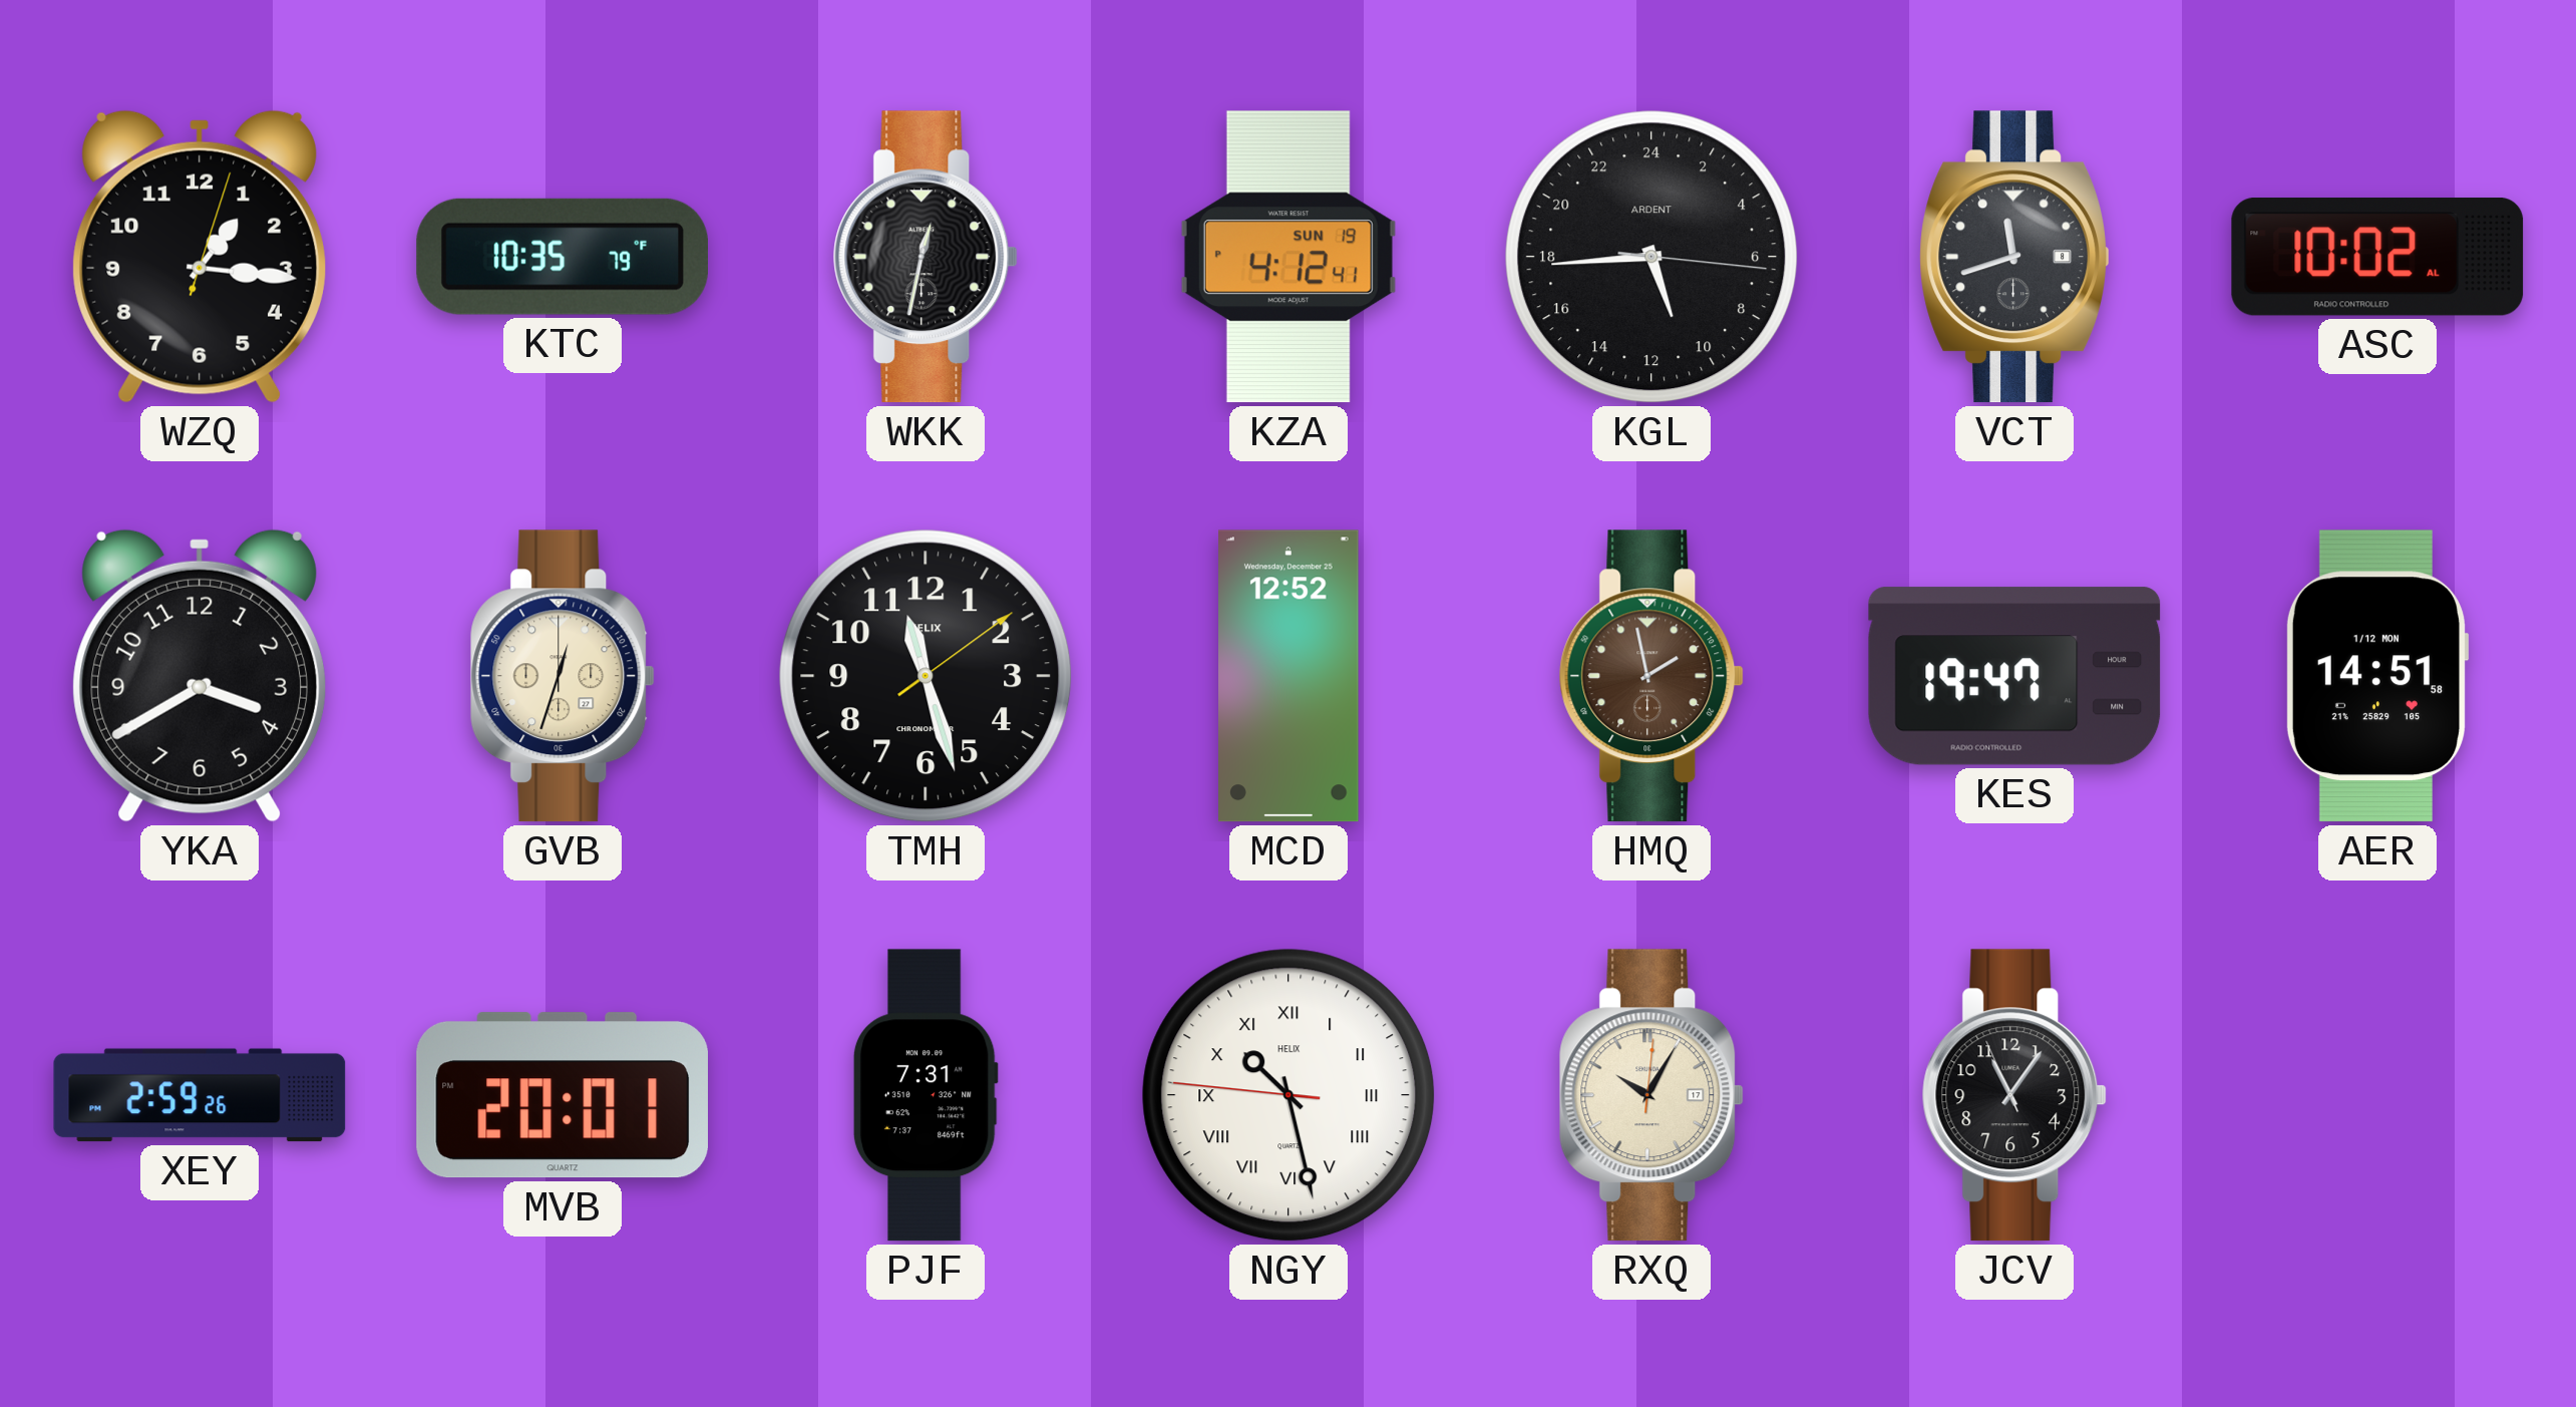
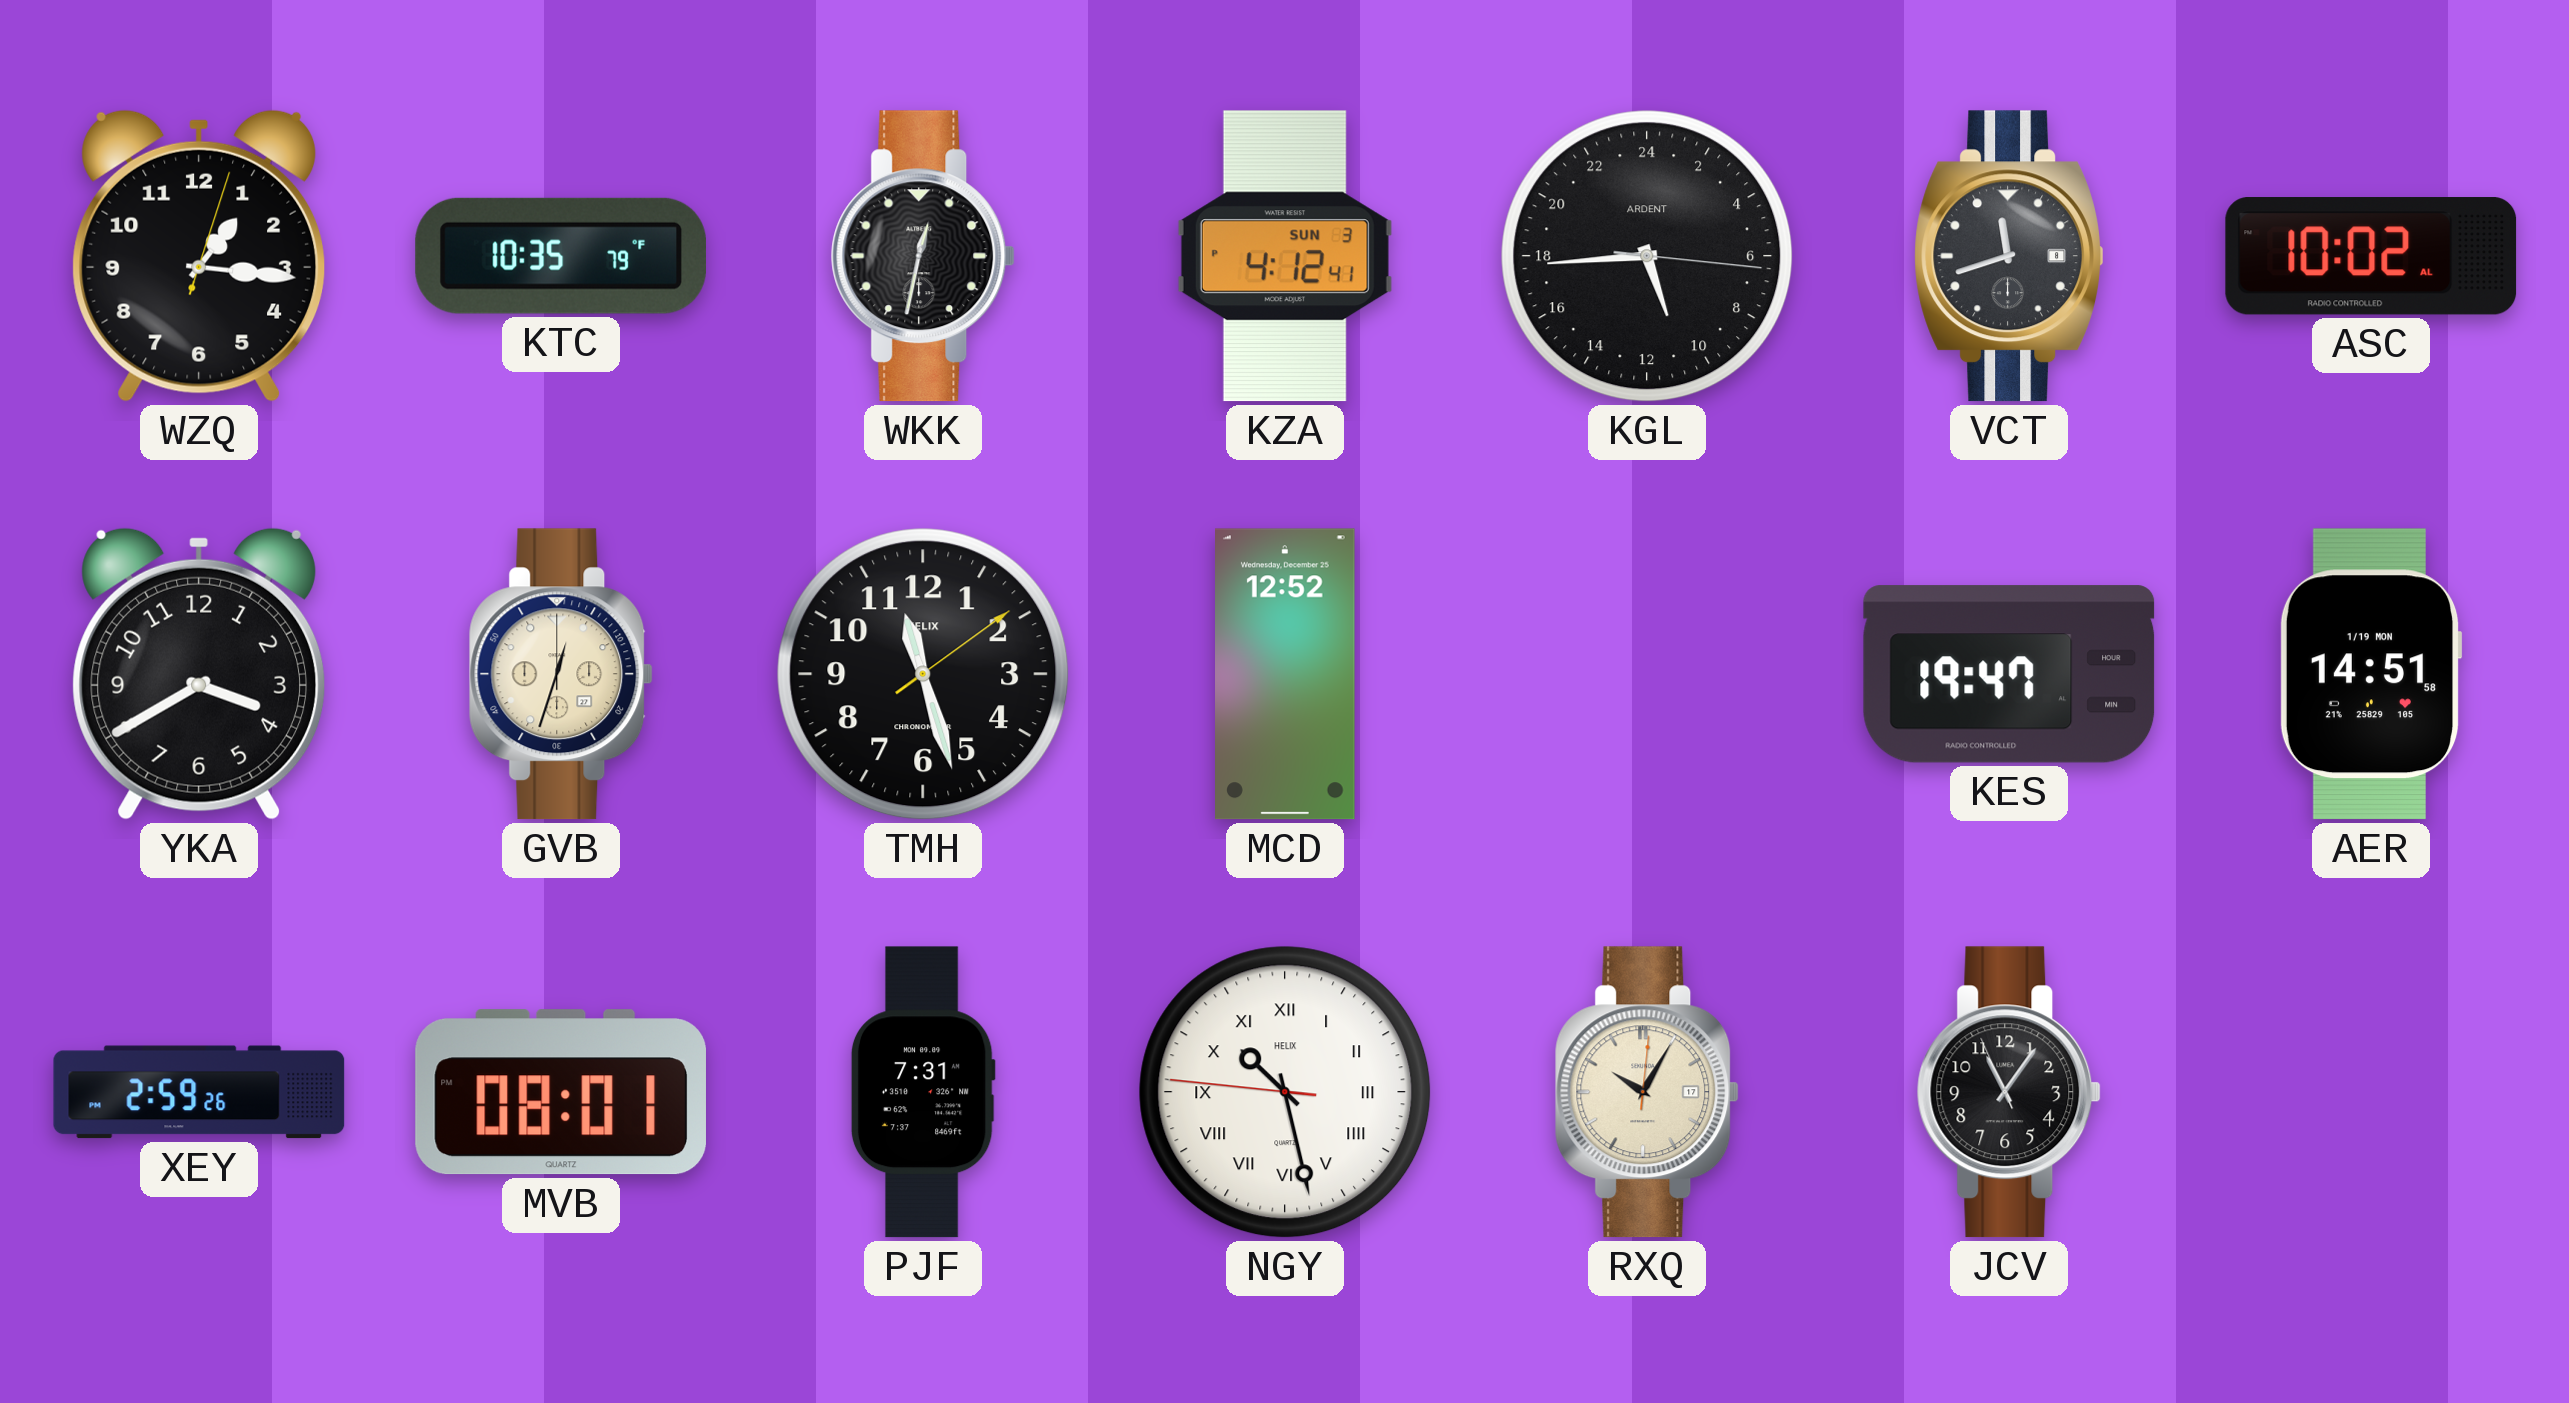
KZA date: SUN 19 -> SUN 3
HMQ: 1:58 -> none
AER date: 1/12 MON -> 1/19 MON
MVB: 20:01 -> 08:01
